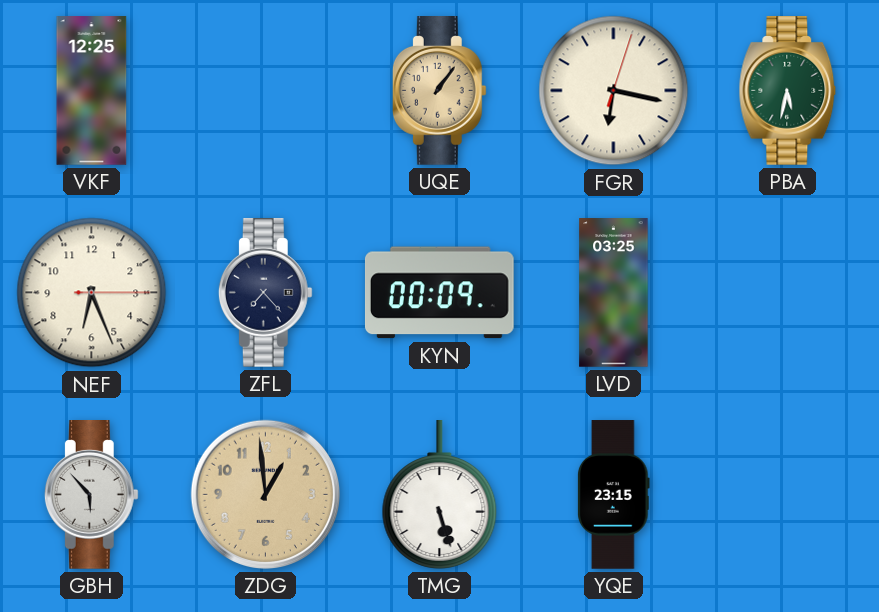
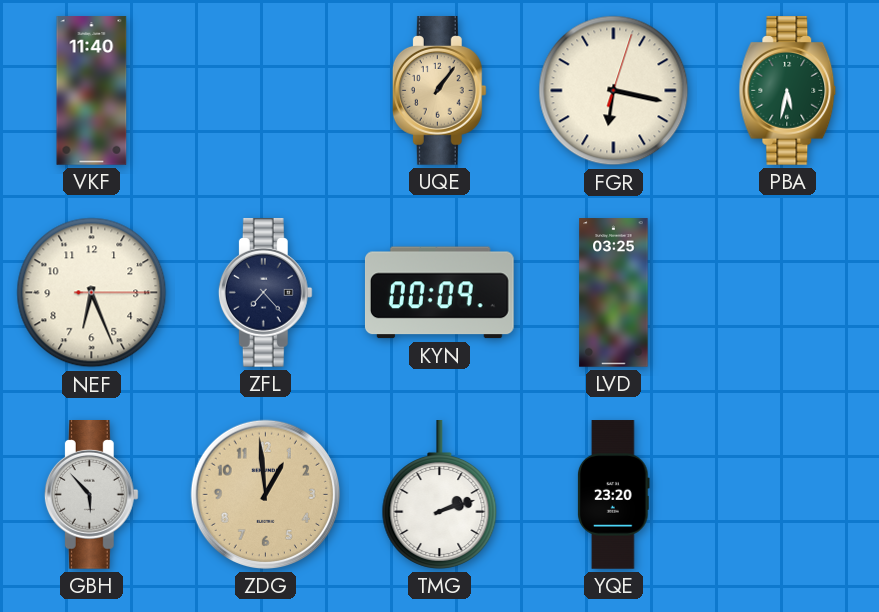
VKF: 12:25 -> 11:40
TMG: 5:27 -> 2:12
YQE: 23:15 -> 23:20
